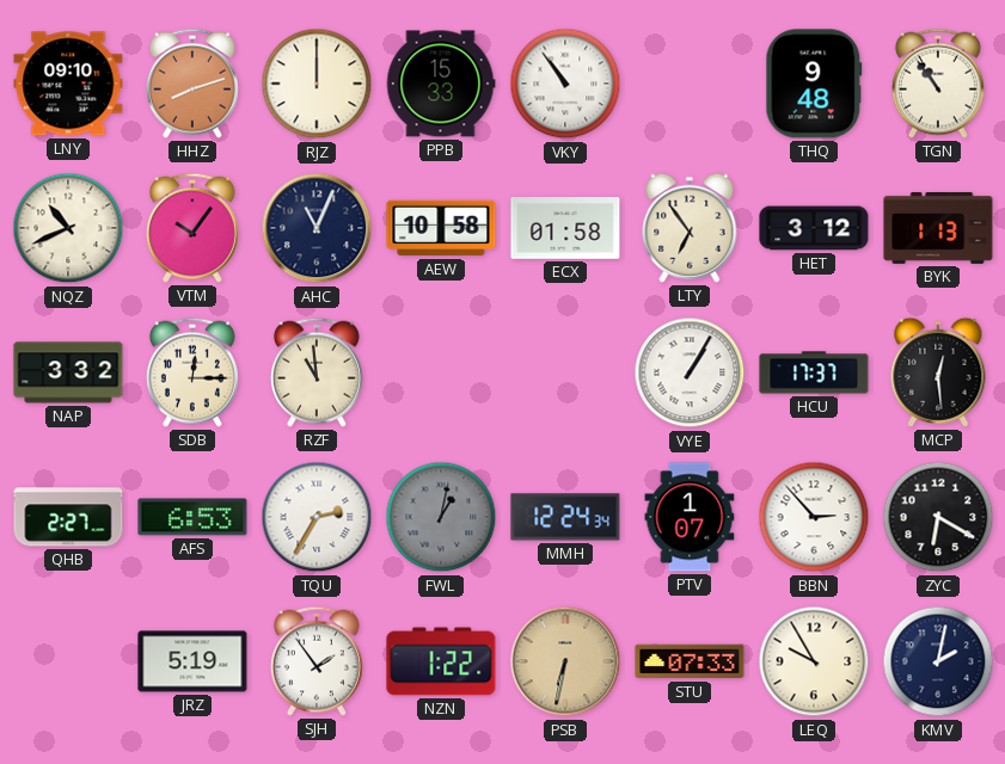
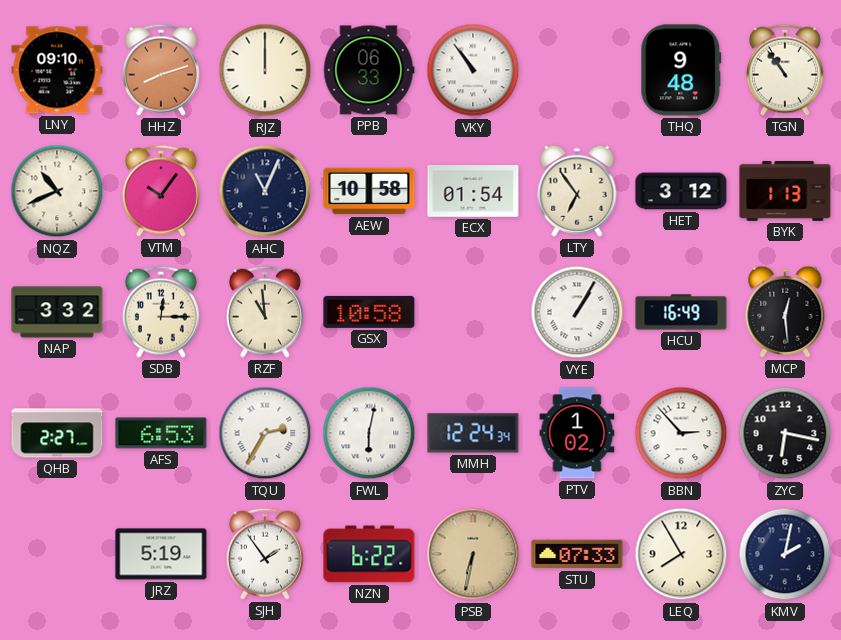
PPB: 15:33 -> 06:33
ECX: 01:58 -> 01:54
GSX: none -> 10:58
HCU: 17:37 -> 16:49
FWL: 1:02 -> 6:02
FWL dial: grey -> white
PTV: 1:07 -> 1:02
ZYC: 6:20 -> 6:17
NZN: 1:22 -> 6:22
LEQ: 9:55 -> 7:55
